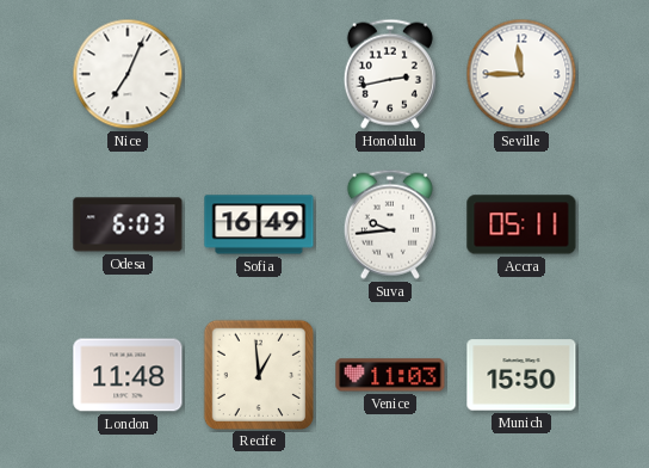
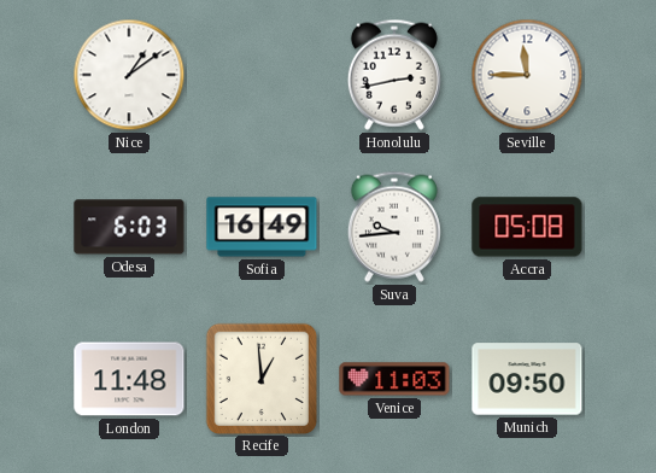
Nice: 7:04 -> 1:09
Accra: 05:11 -> 05:08
Munich: 15:50 -> 09:50
